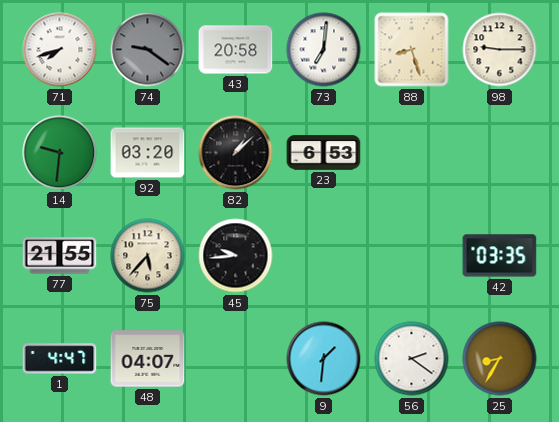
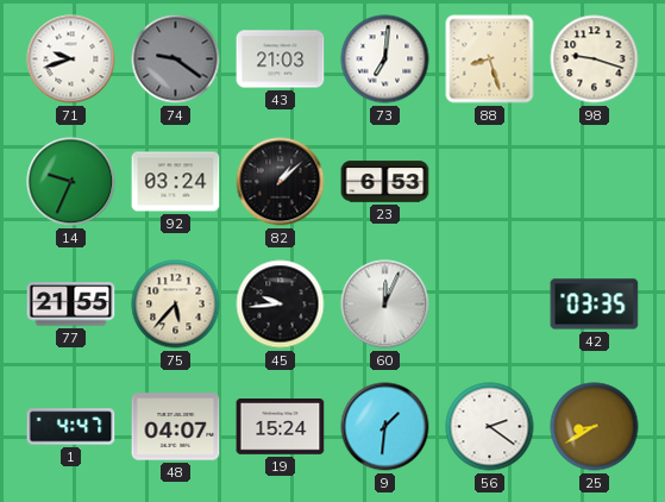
71: 7:42 -> 9:42
43: 20:58 -> 21:03
98: 9:15 -> 9:18
14: 9:31 -> 9:34
92: 03:20 -> 03:24
60: none -> 12:04
19: none -> 15:24
25: 8:35 -> 8:40
